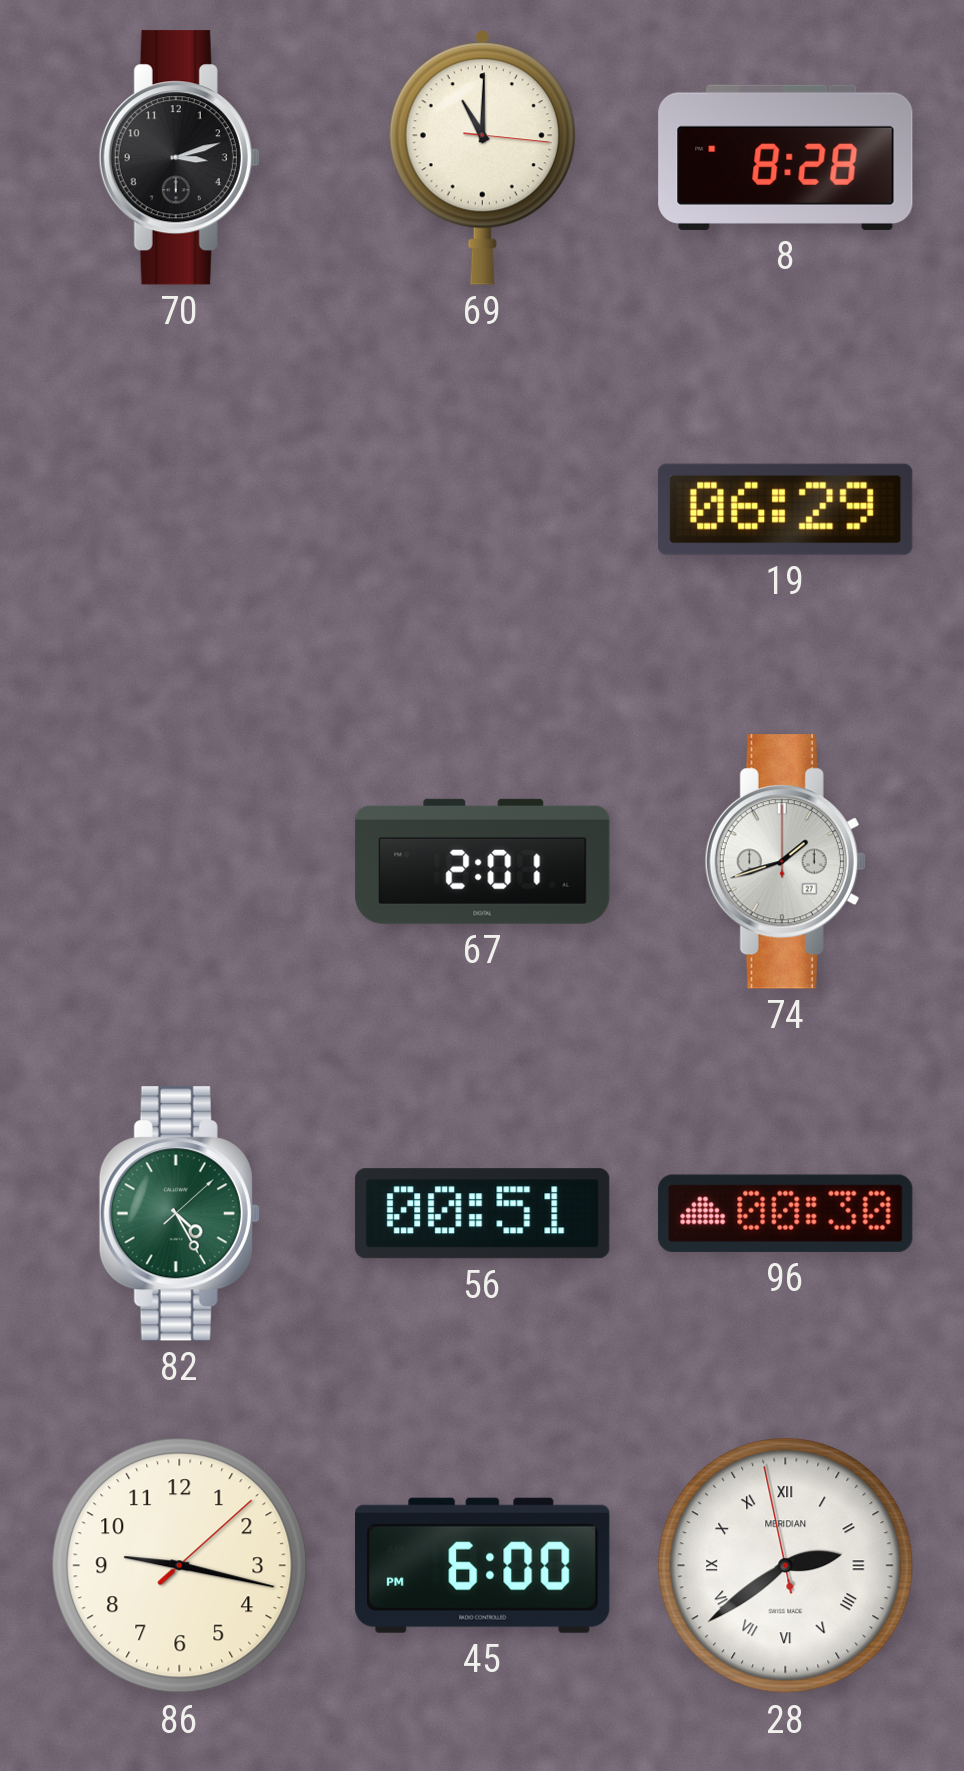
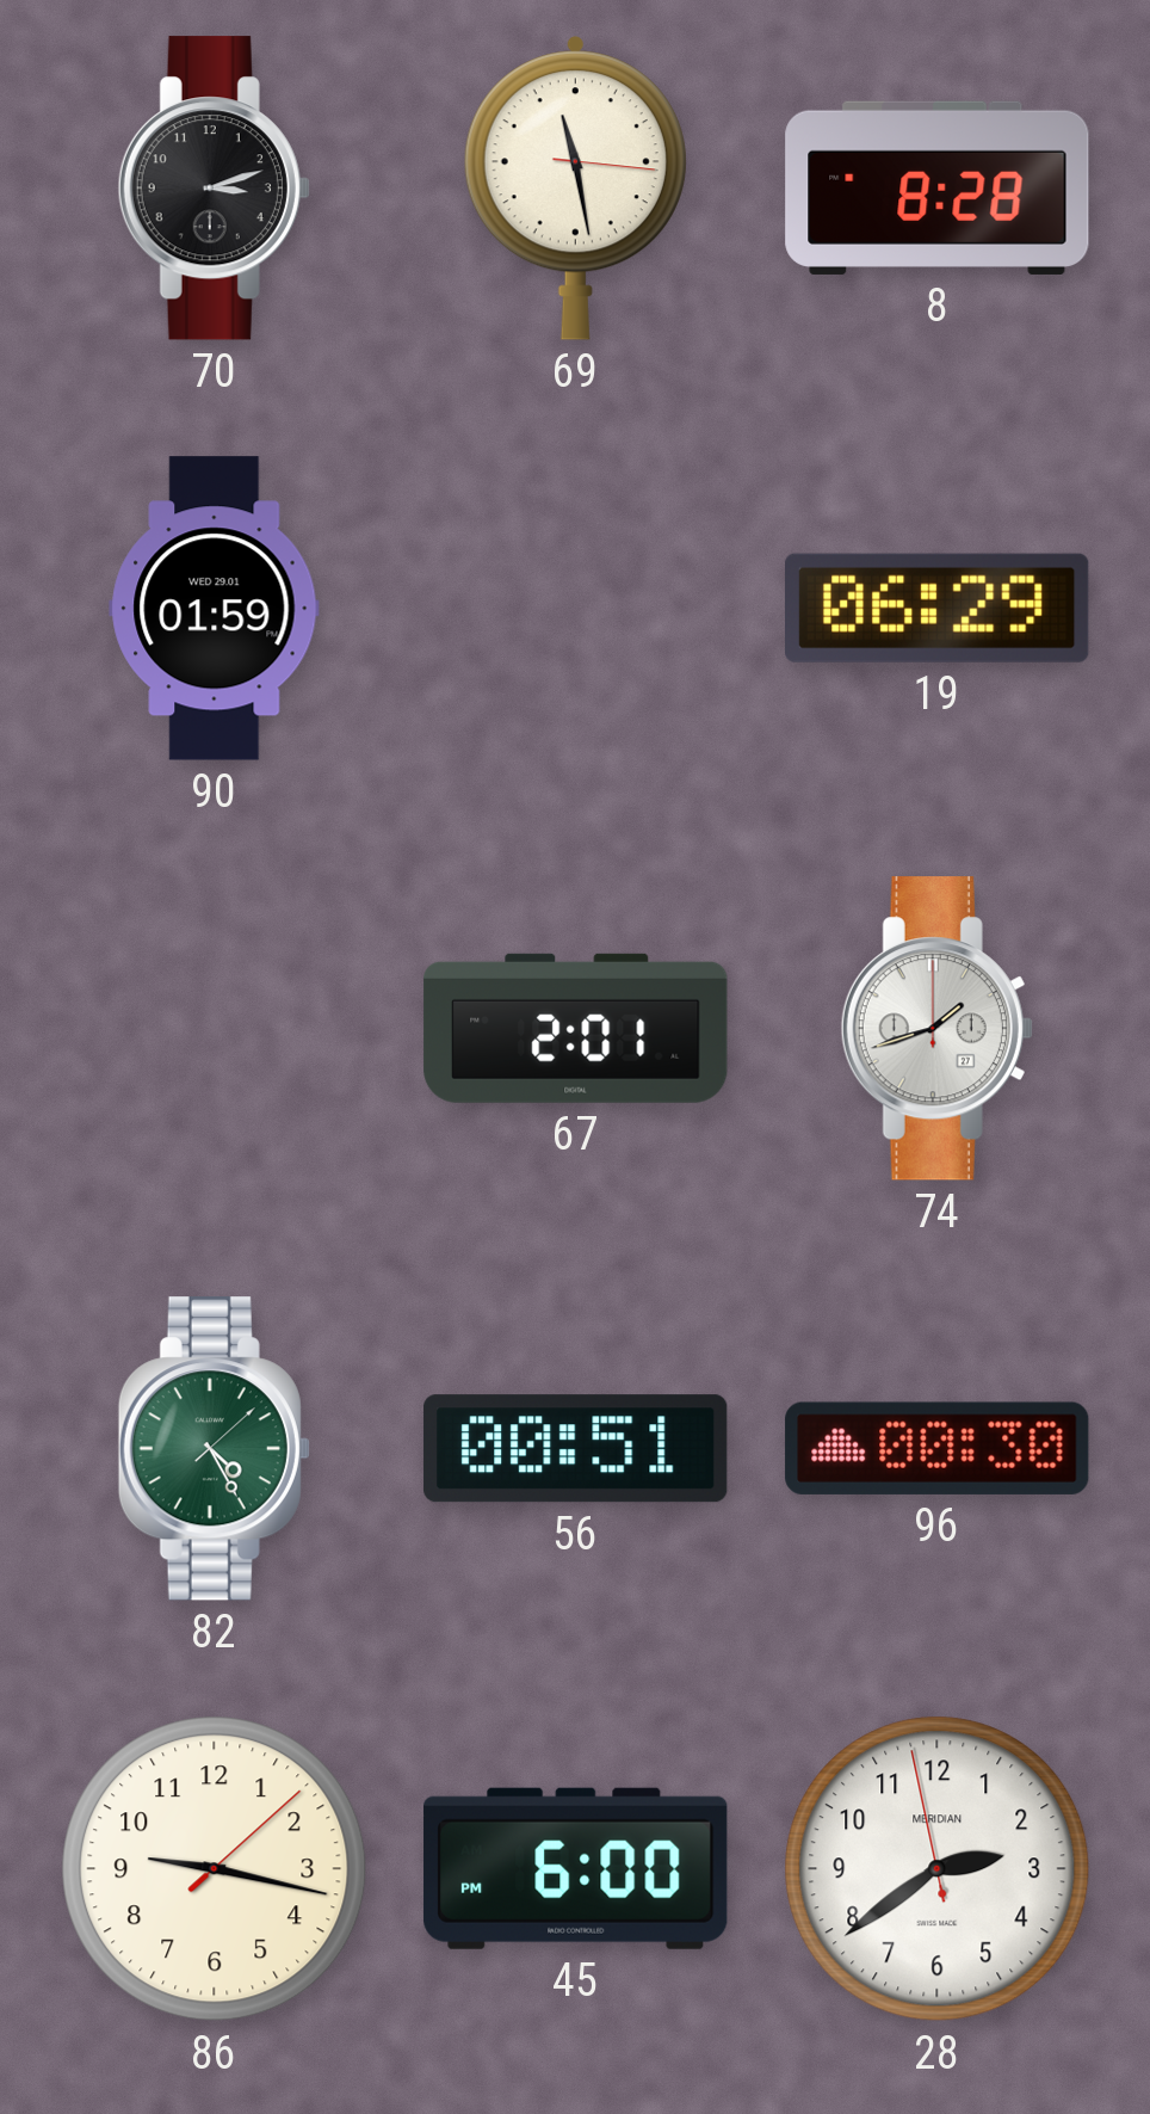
69: 11:00 -> 11:28
90: none -> 01:59
28 numerals: Roman -> Arabic
